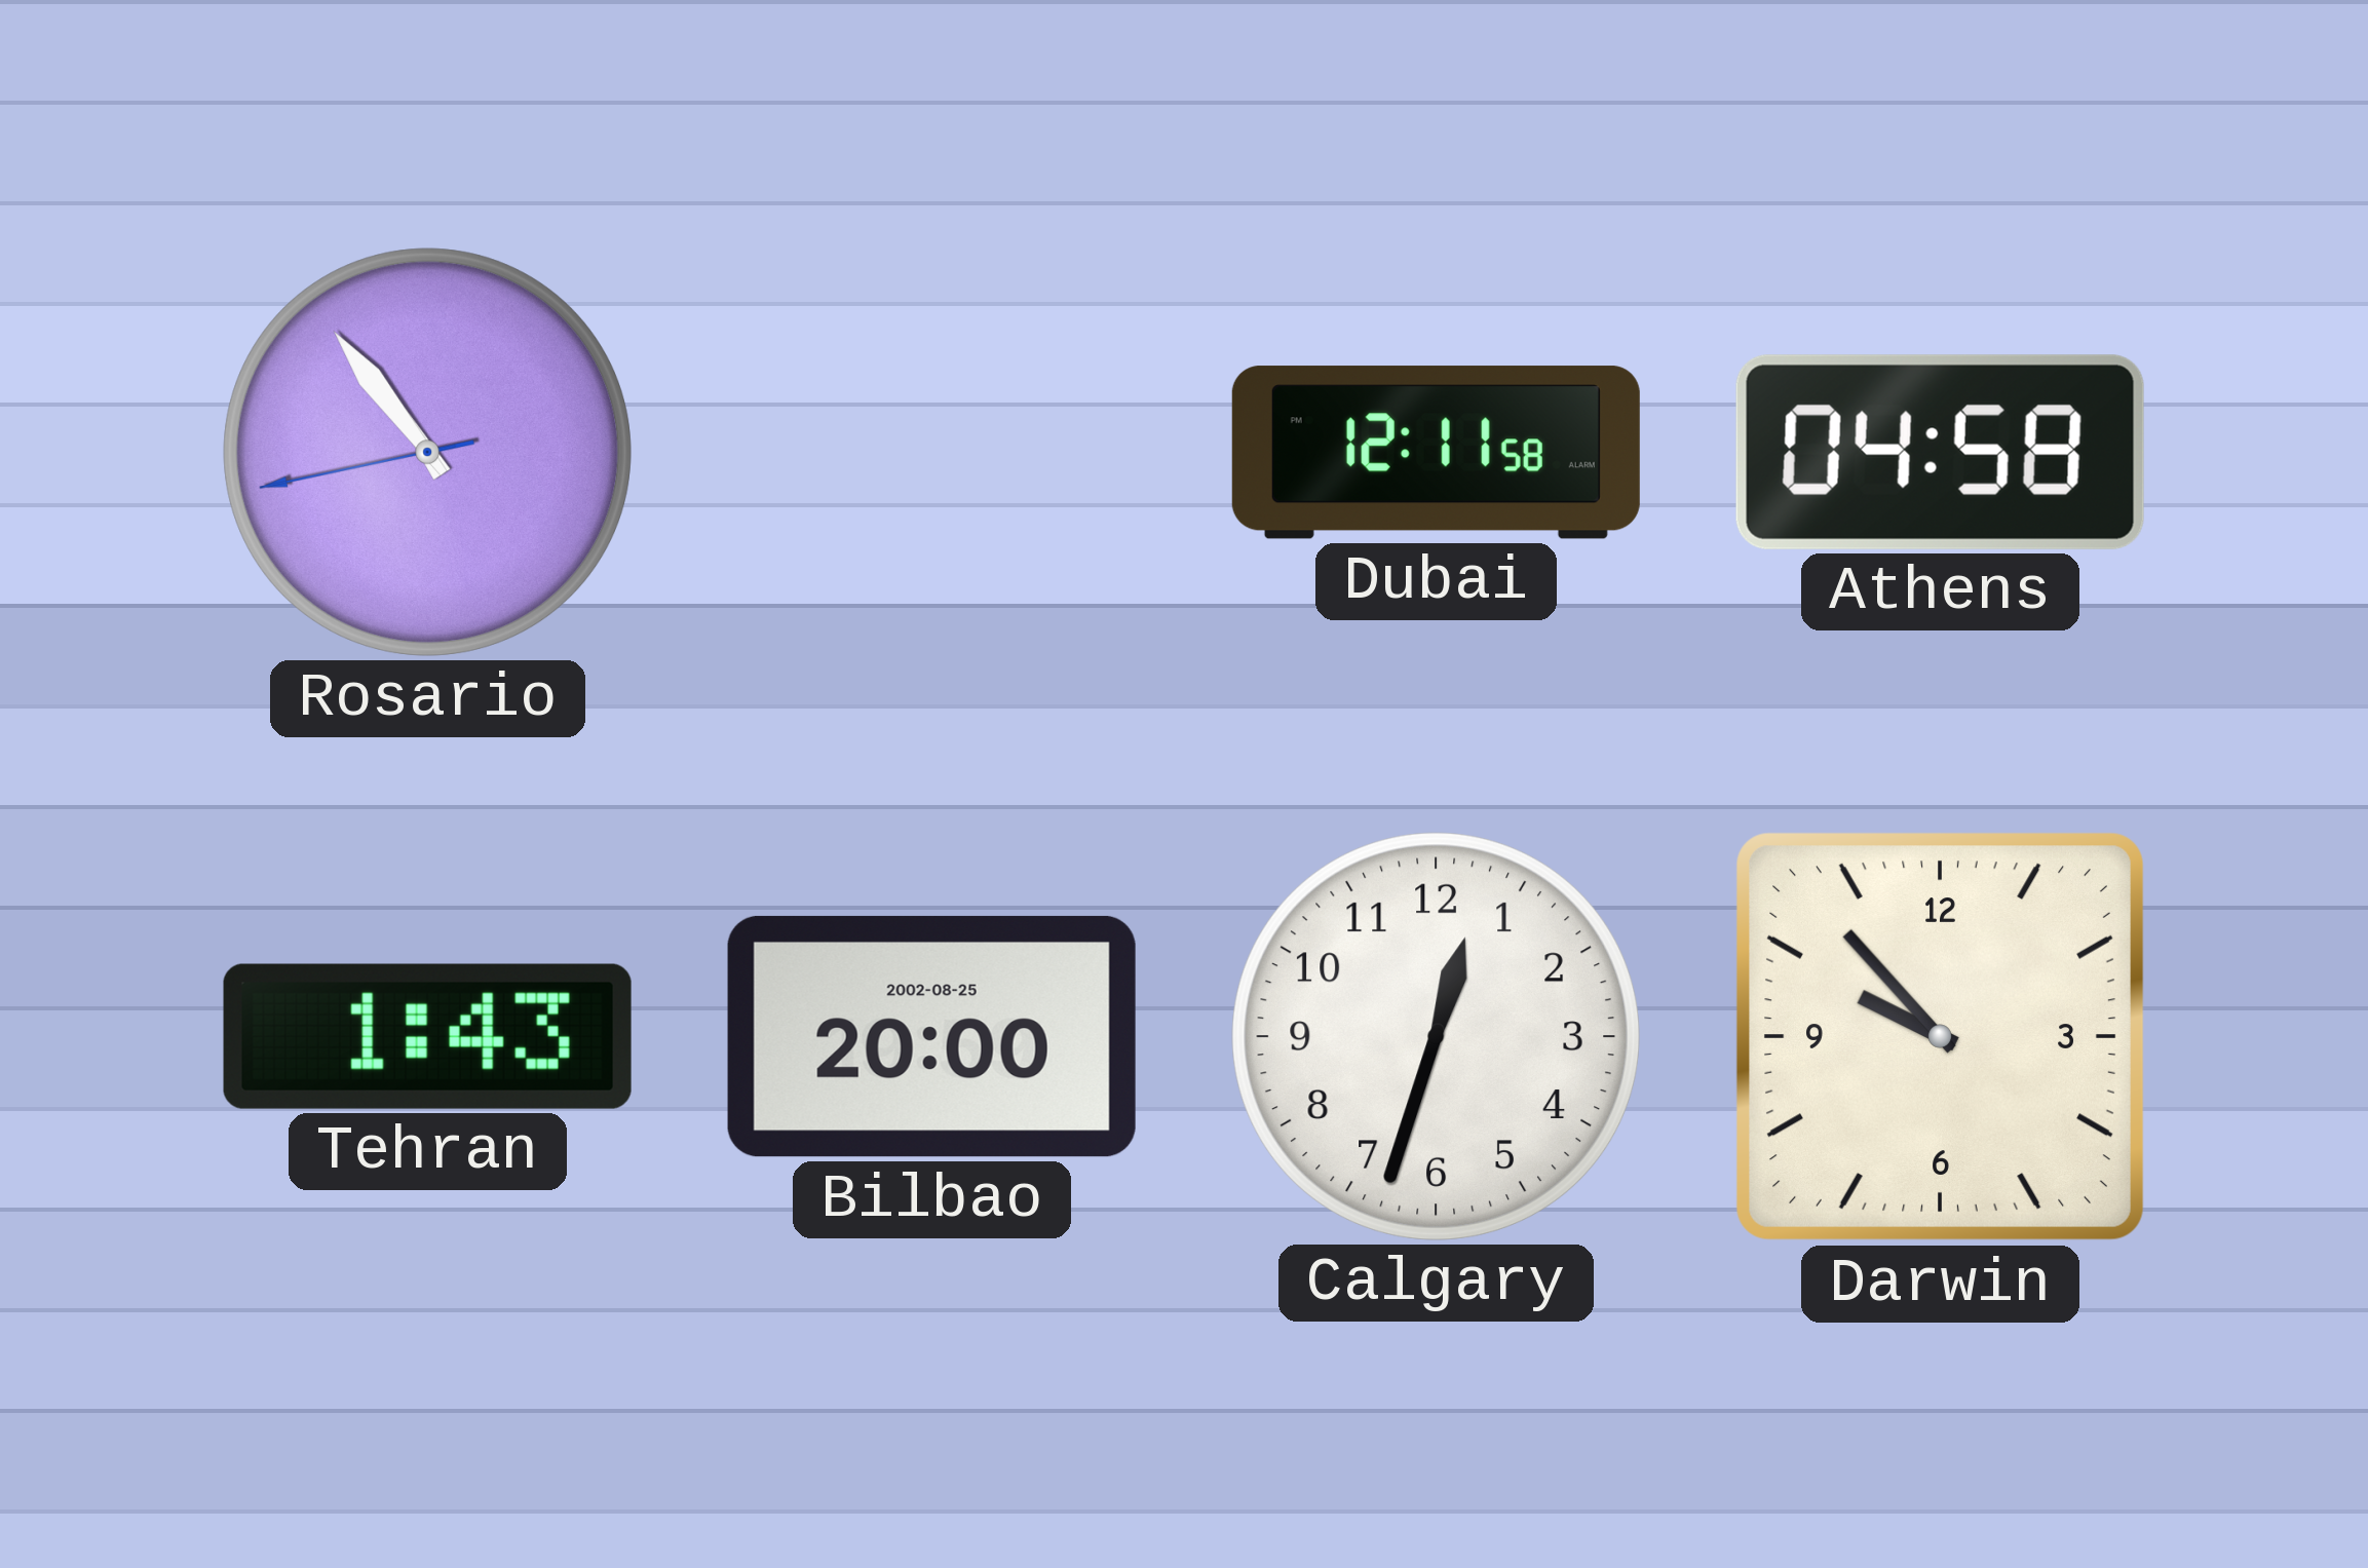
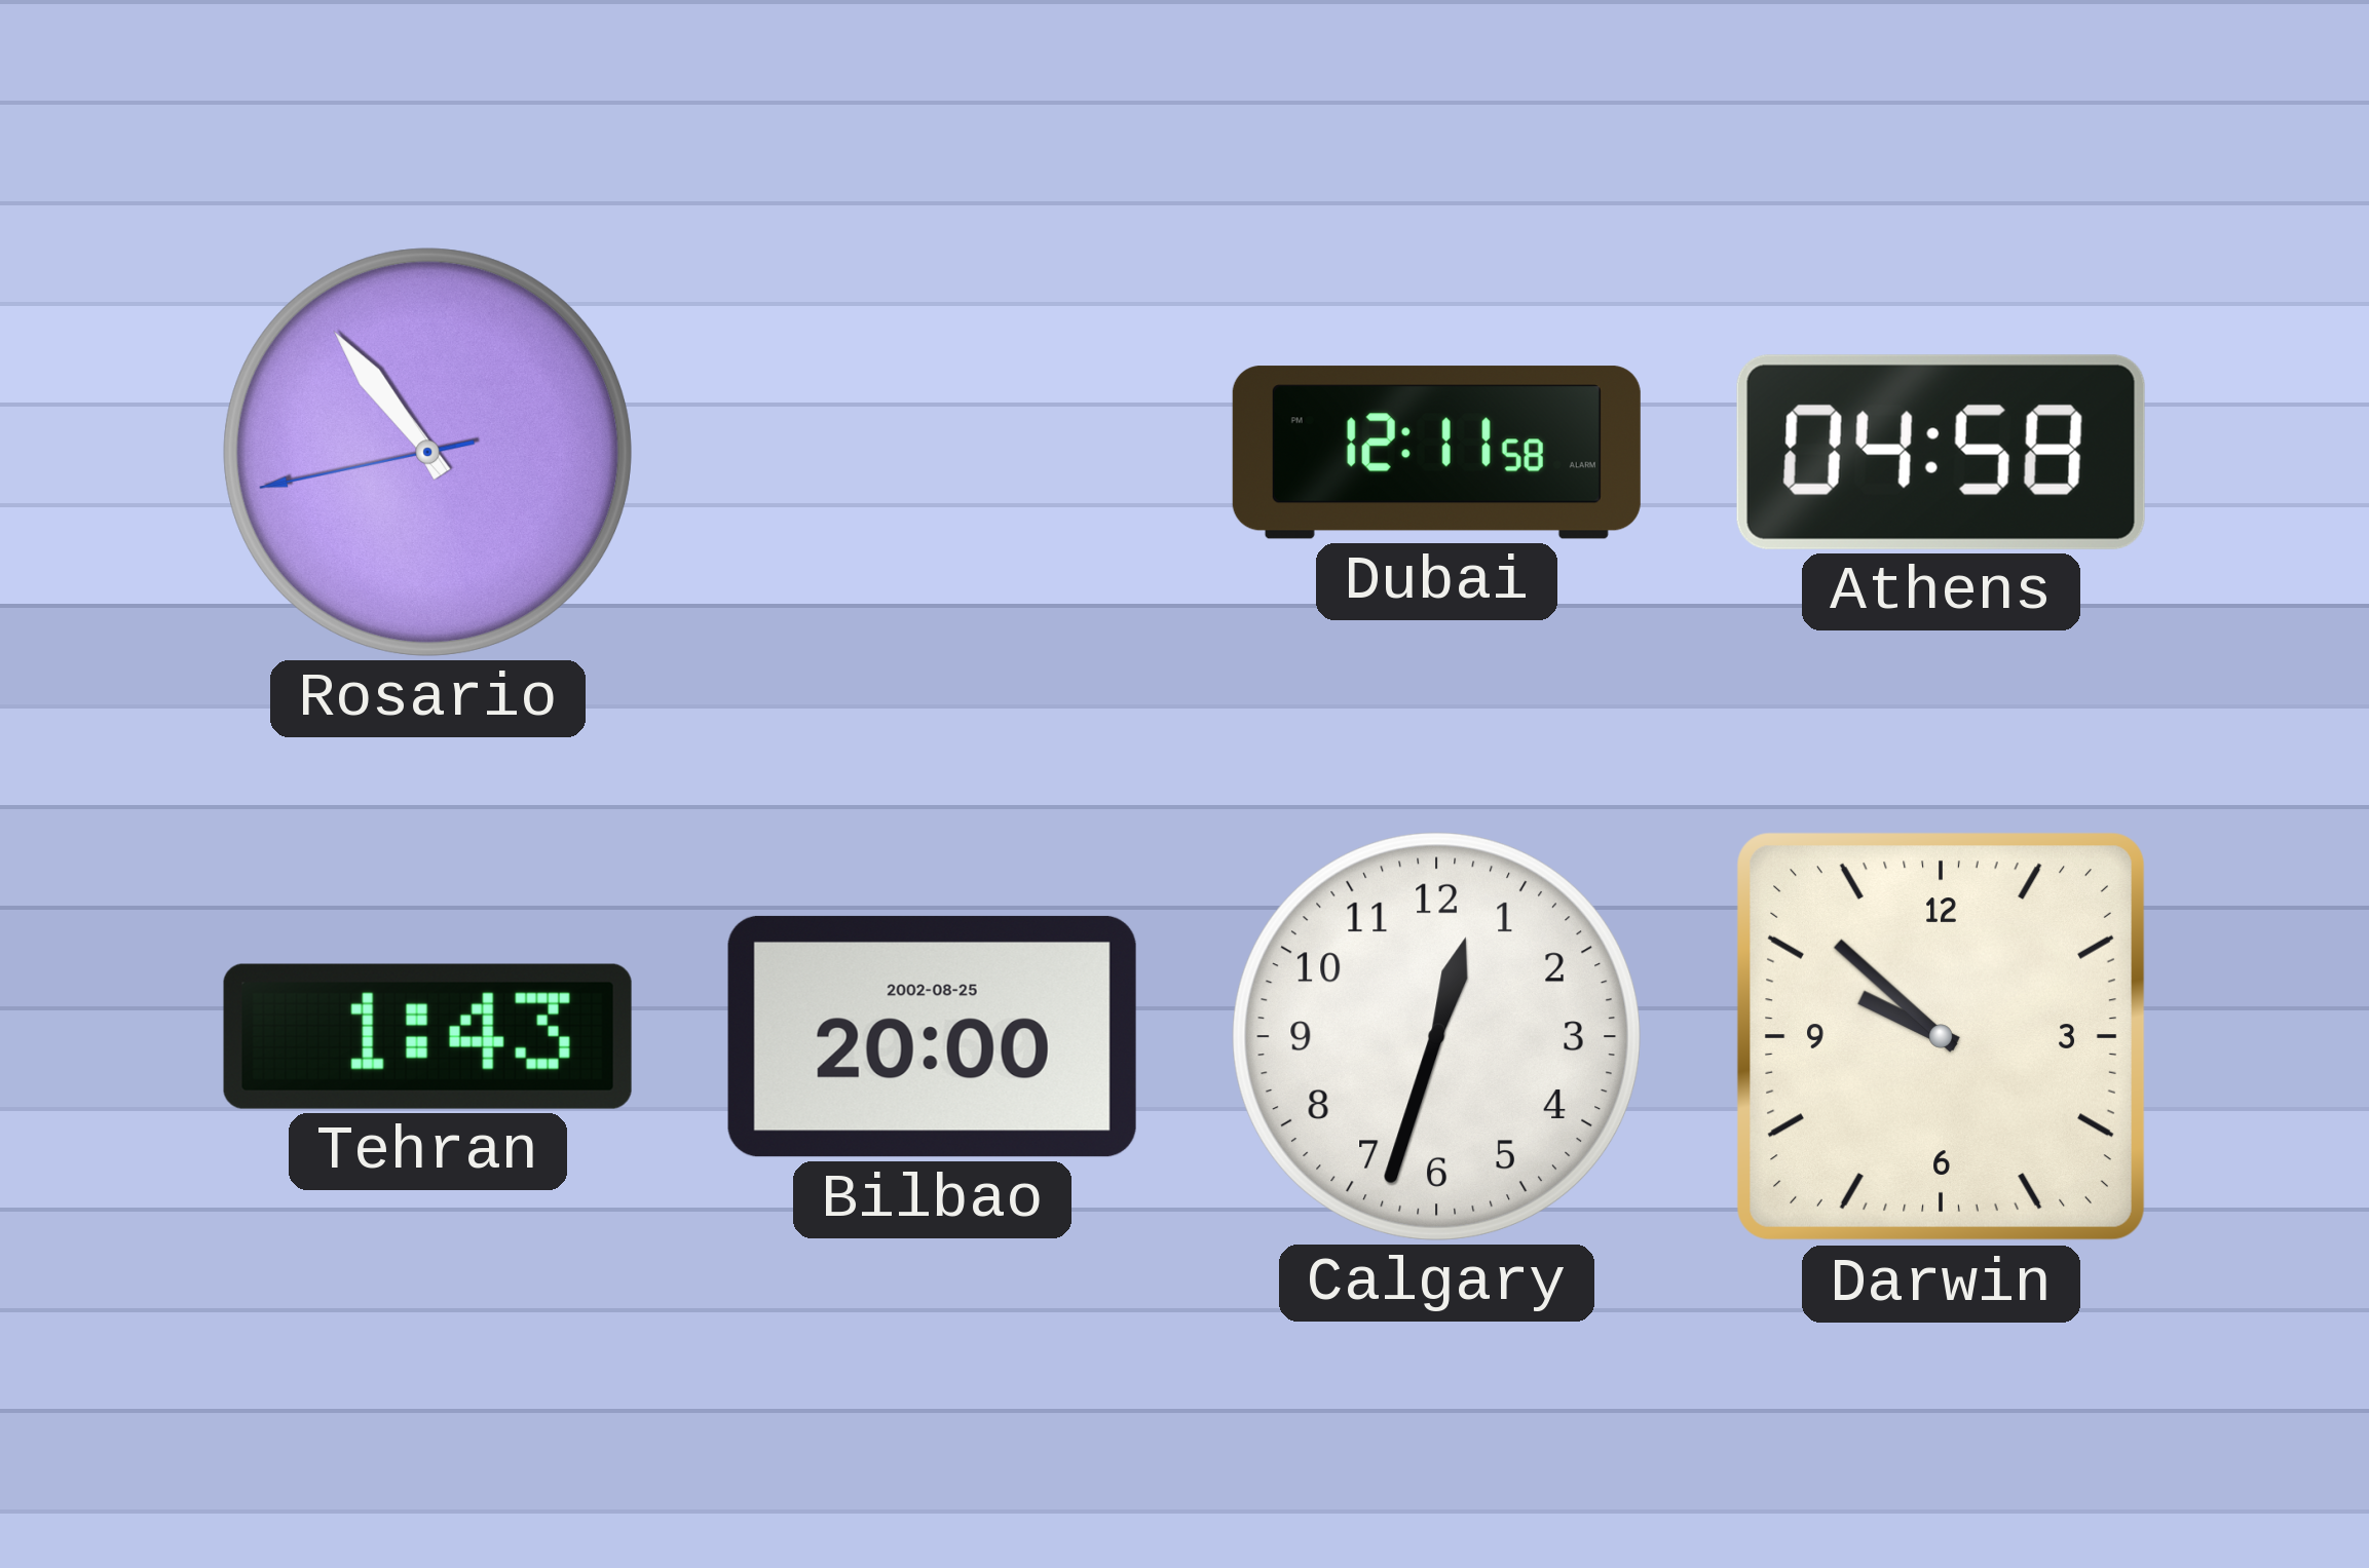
Darwin: 9:53 -> 9:52
